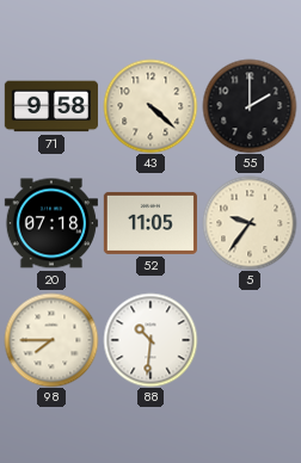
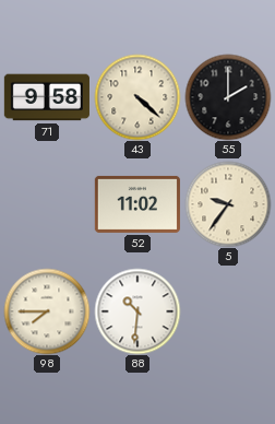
20: 07:18 -> none
52: 11:05 -> 11:02
